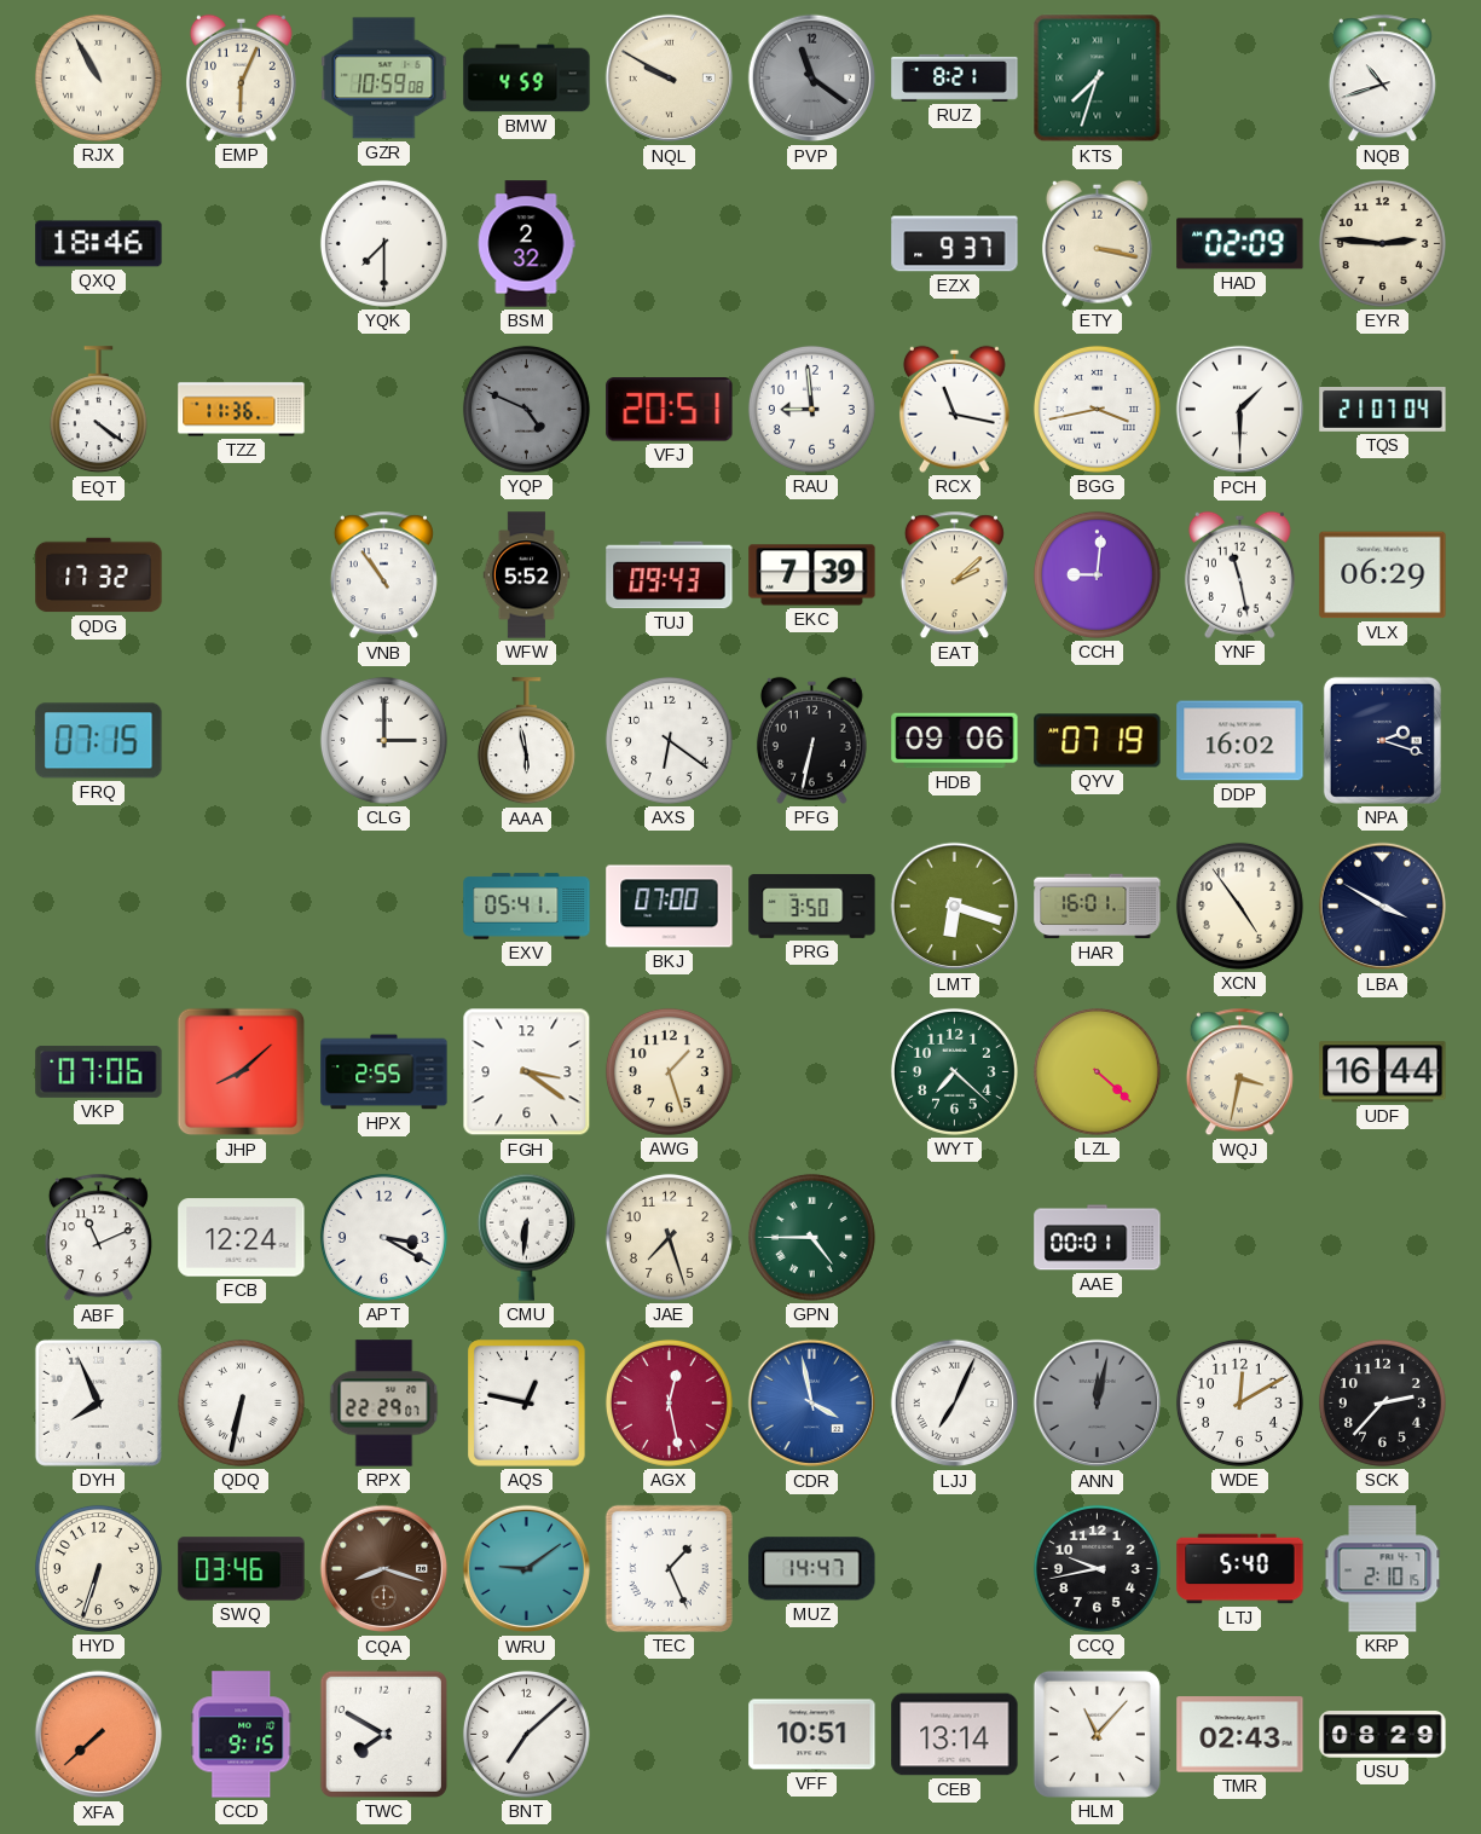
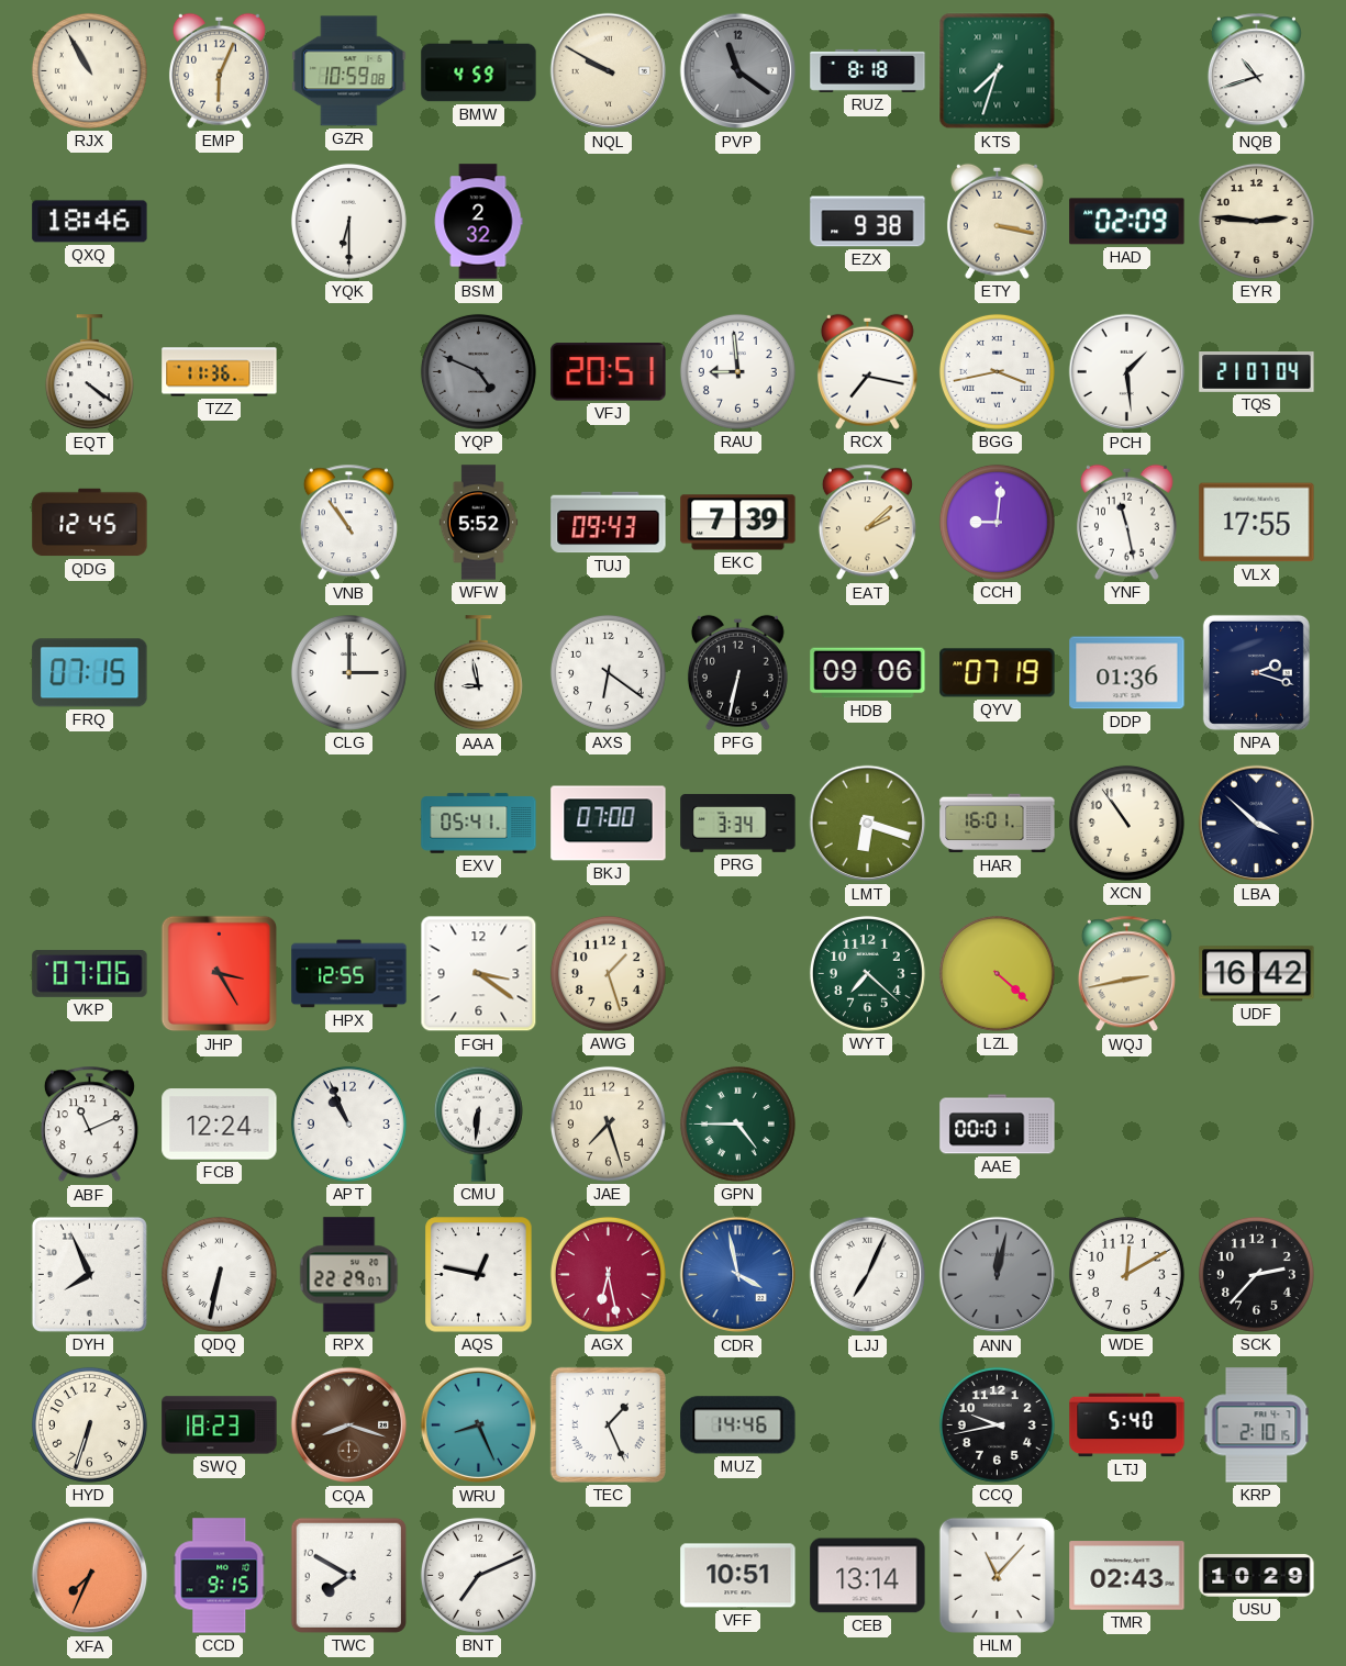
RUZ: 8:21 -> 8:18
YQK: 7:30 -> 6:30
EZX: 9:37 -> 9:38
RCX: 11:17 -> 7:17
PCH: 1:30 -> 1:29
QDG: 17:32 -> 12:45
VLX: 06:29 -> 17:55
AAA: 5:58 -> 8:58
DDP: 16:02 -> 01:36
PRG: 3:50 -> 3:34
XCN: 4:54 -> 10:54
LBA: 3:50 -> 3:52
JHP: 8:08 -> 3:25
HPX: 2:55 -> 12:55
WQJ: 3:32 -> 2:43
UDF: 16:44 -> 16:42
APT: 3:20 -> 10:56
AGX: 12:28 -> 6:28
SWQ: 03:46 -> 18:23
WRU: 9:09 -> 8:26
MUZ: 14:47 -> 14:46
XFA: 7:38 -> 7:34
BNT: 7:08 -> 7:11
USU: 08:29 -> 10:29
